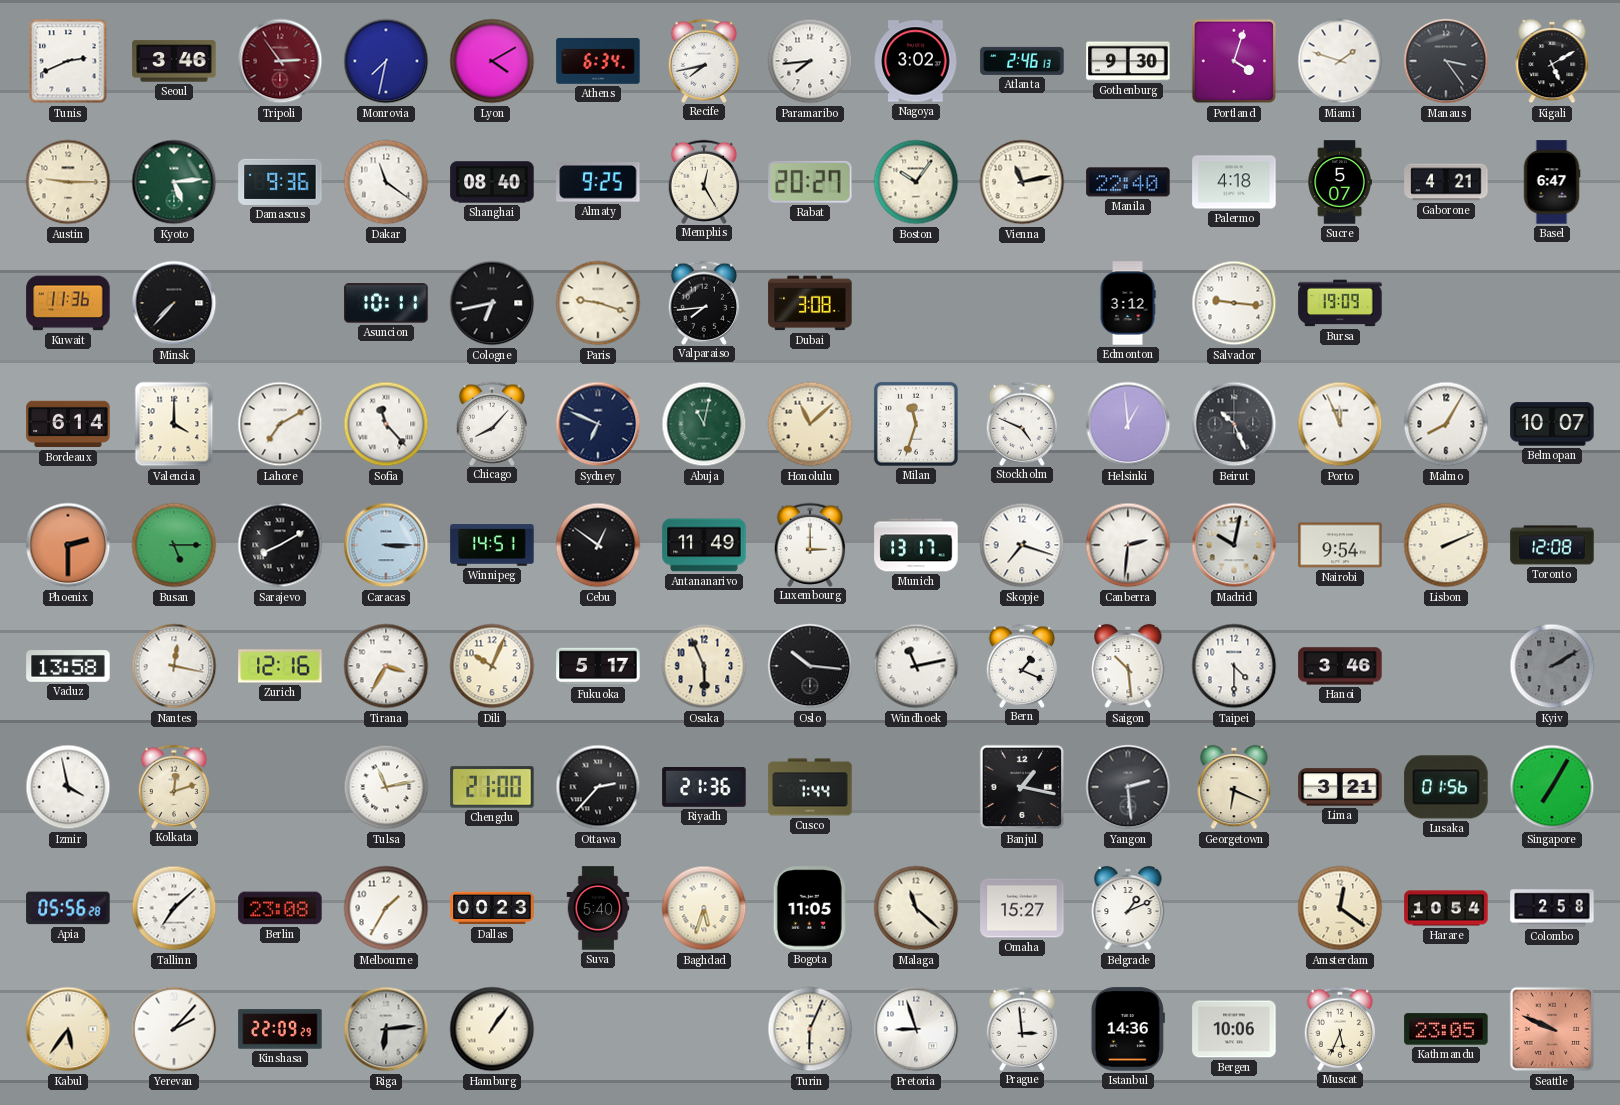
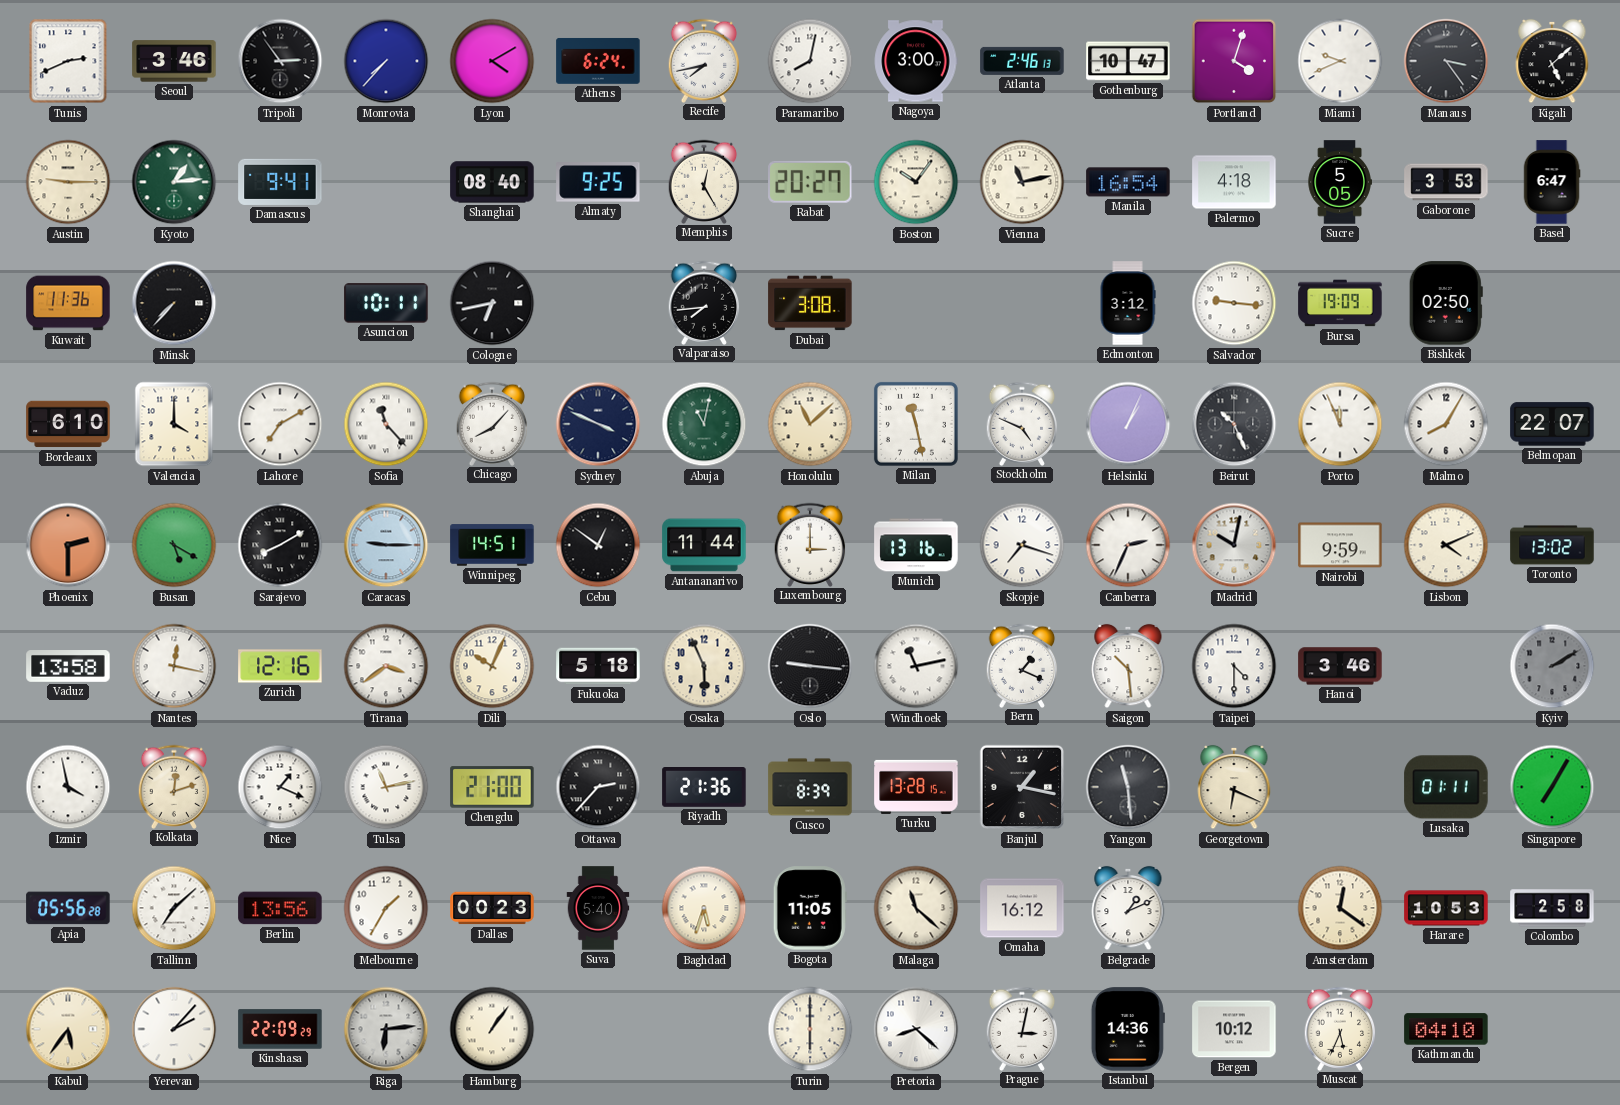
Tripoli dial: burgundy -> black
Monrovia: 7:32 -> 7:37
Athens: 6:34 -> 6:24
Paramaribo: 7:44 -> 8:02
Nagoya: 3:02 -> 3:00
Gothenburg: 9:30 -> 10:47
Miami: 1:48 -> 9:41
Kigali: 5:10 -> 5:08
Kyoto: 5:14 -> 1:14
Damascus: 9:36 -> 9:41
Dakar: 11:21 -> none
Manila: 22:40 -> 16:54
Sucre: 5:07 -> 5:05
Gaborone: 4:21 -> 3:53
Paris: 9:18 -> none
Bishkek: none -> 02:50
Bordeaux: 6:14 -> 6:10
Sydney: 6:49 -> 3:49
Milan: 11:33 -> 11:28
Helsinki: 12:59 -> 1:04
Belmopan: 10:07 -> 22:07
Busan: 5:15 -> 5:20
Caracas: 3:15 -> 9:15
Antananarivo: 11:49 -> 11:44
Munich: 13:17 -> 13:16
Canberra: 2:31 -> 2:34
Nairobi: 9:54 -> 9:59
Lisbon: 2:11 -> 4:11
Toronto: 12:08 -> 13:02
Tirana: 3:35 -> 3:39
Fukuoka: 5:17 -> 5:18
Oslo: 10:16 -> 9:16
Nice: none -> 1:19
Cusco: 1:44 -> 8:39
Turku: none -> 13:28
Yangon: 2:29 -> 11:29
Lima: 3:21 -> none
Lusaka: 01:56 -> 01:11
Berlin: 23:08 -> 13:56
Omaha: 15:27 -> 16:12
Harare: 10:54 -> 10:53
Turin: 6:04 -> 6:00
Pretoria: 8:57 -> 8:22
Prague: 2:59 -> 3:02
Bergen: 10:06 -> 10:12
Kathmandu: 23:05 -> 04:10
Seattle: 9:49 -> none
